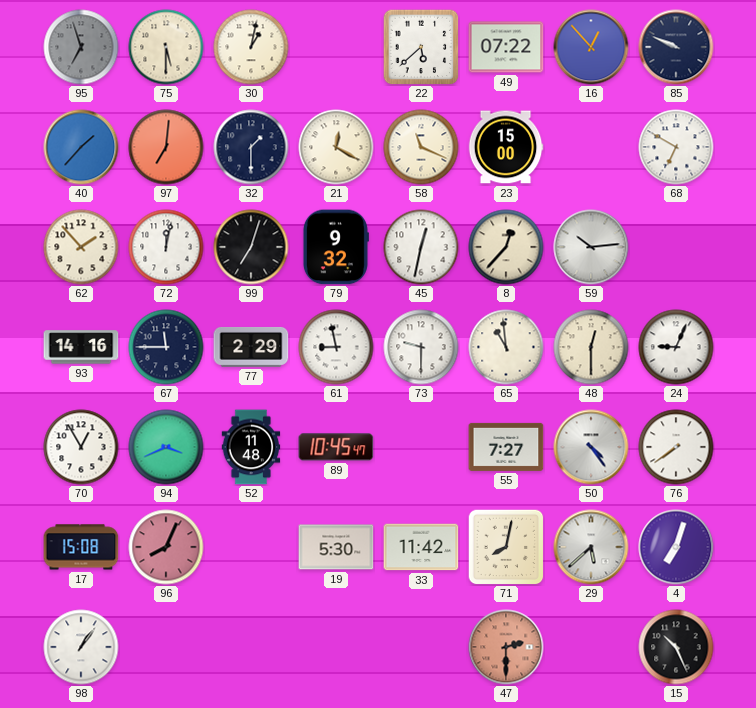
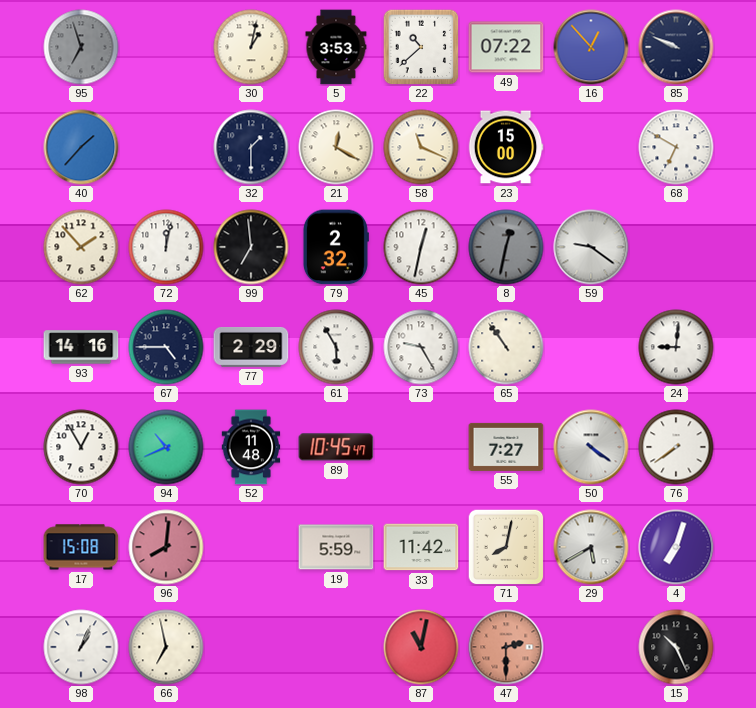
75: 5:30 -> none
5: none -> 3:53
22: 5:38 -> 10:38
97: 7:01 -> none
99: 7:03 -> 6:59
79: 9:32 -> 2:32
8: 12:37 -> 12:32
8 dial: cream -> grey
59: 10:14 -> 9:21
67: 11:45 -> 4:45
61: 8:58 -> 5:55
73: 9:30 -> 9:25
65: 10:59 -> 10:54
48: 12:30 -> none
24: 9:04 -> 9:01
94: 3:41 -> 10:41
50: 4:24 -> 4:21
96: 8:04 -> 8:01
19: 5:30 -> 5:59
29: 5:38 -> 5:40
98: 1:06 -> 1:04
66: none -> 6:58
87: none -> 11:02
